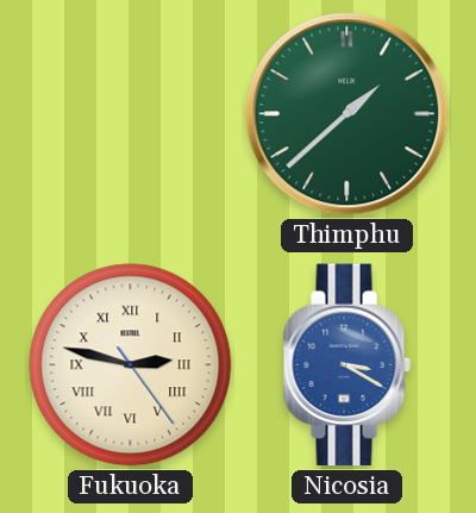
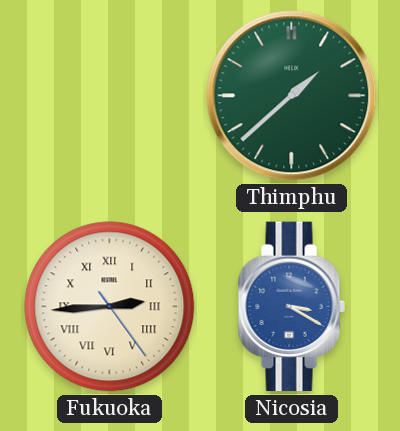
Fukuoka: 2:47 -> 2:44
